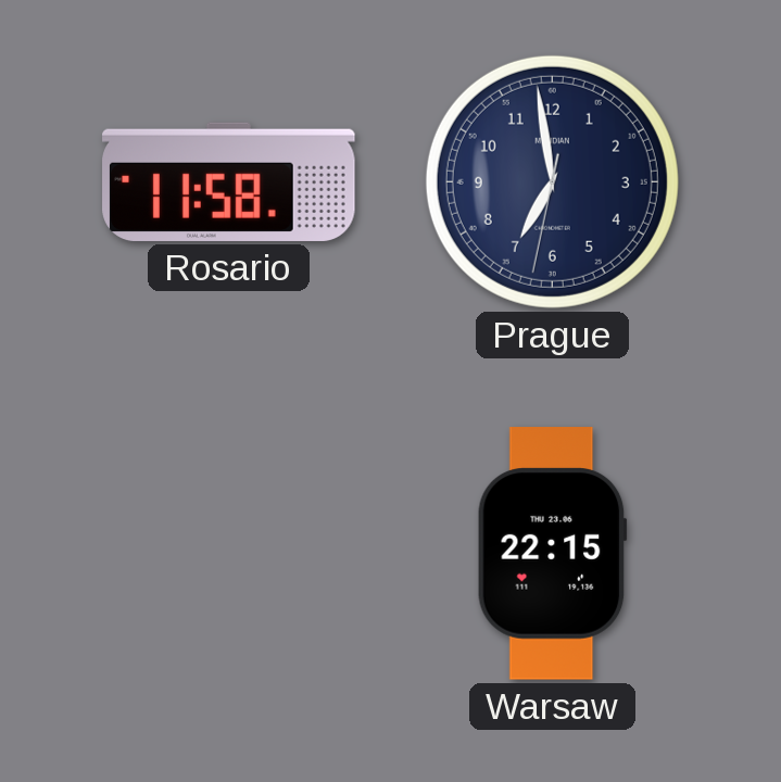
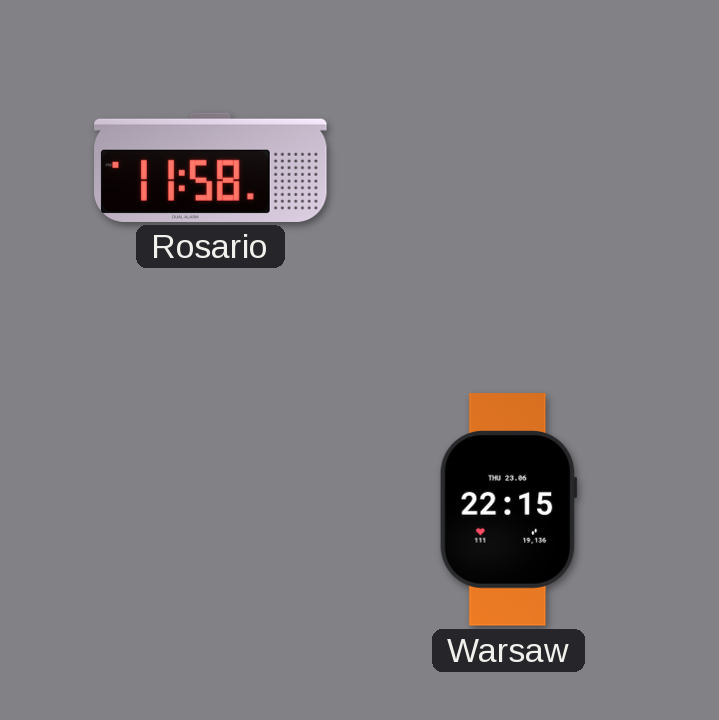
Prague: 6:58 -> none
